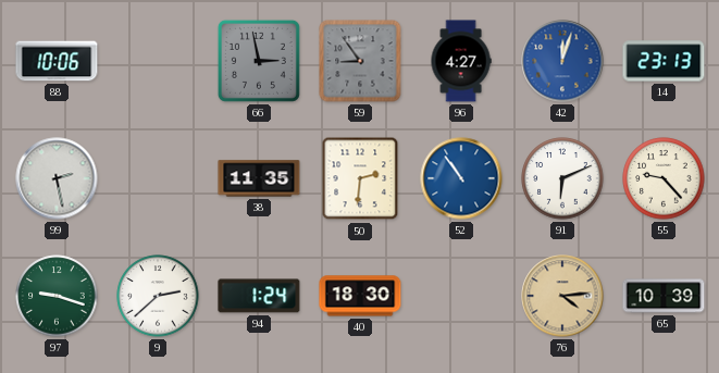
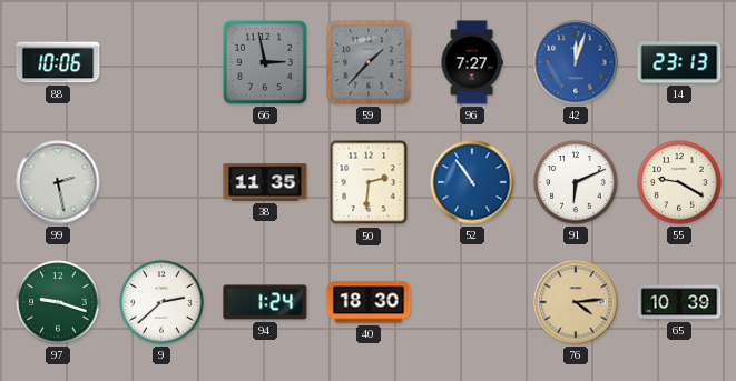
59: 8:54 -> 1:37
96: 4:27 -> 7:27
55: 9:23 -> 9:20
